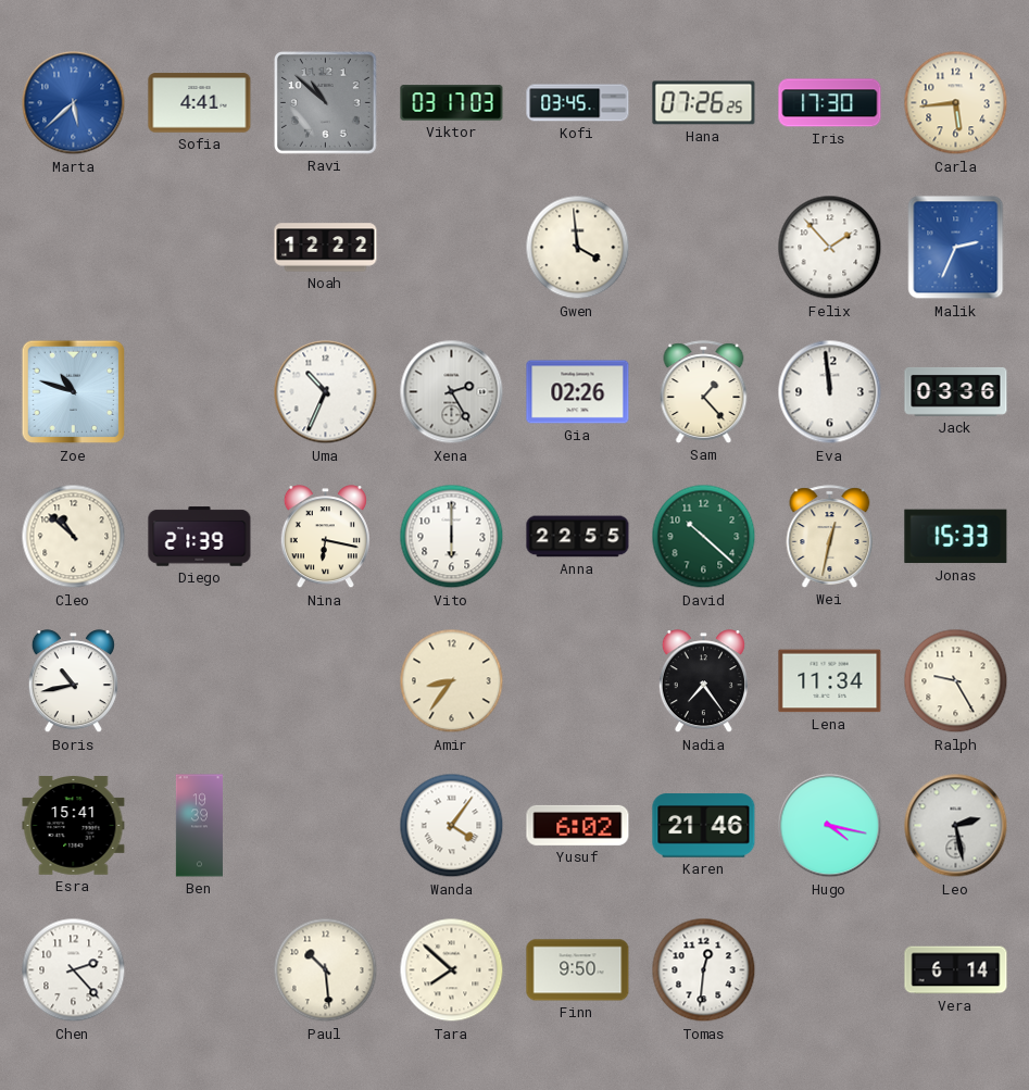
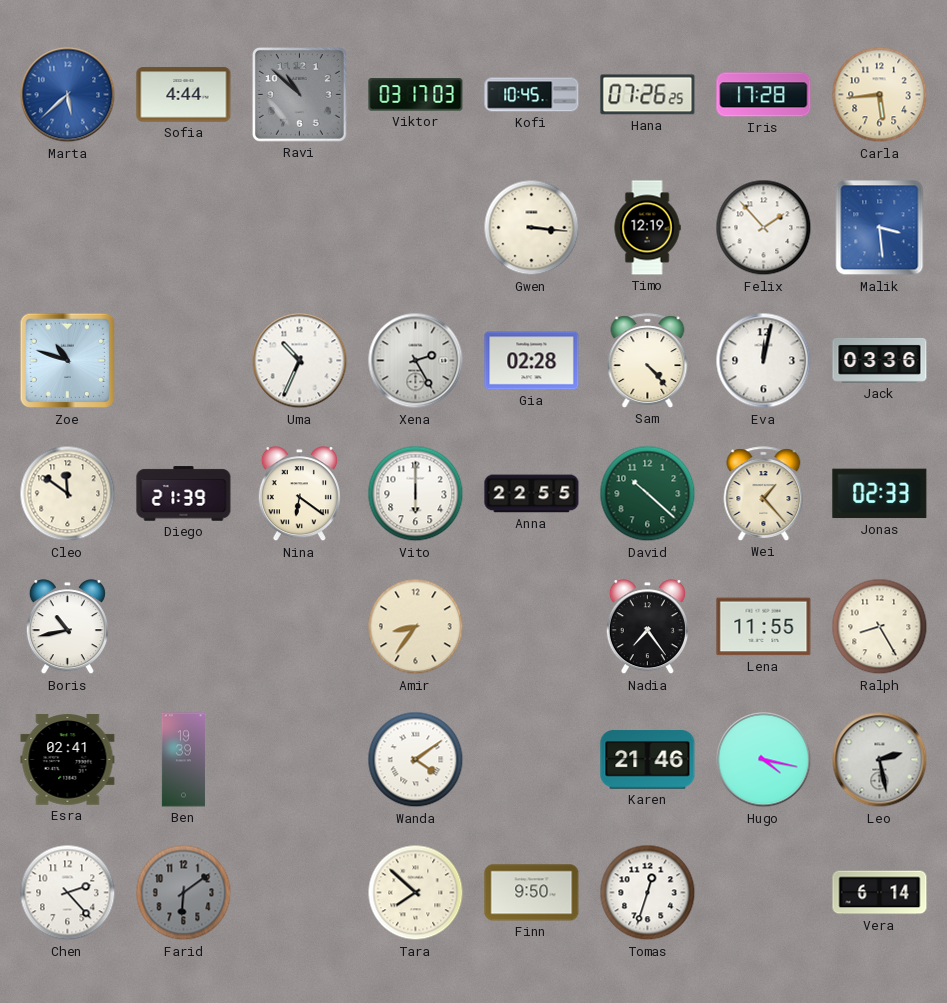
Sofia: 4:41 -> 4:44
Kofi: 03:45 -> 10:45
Iris: 17:30 -> 17:28
Noah: 12:22 -> none
Gwen: 3:59 -> 3:16
Timo: none -> 12:19
Malik: 2:34 -> 3:29
Gia: 02:26 -> 02:28
Sam: 1:23 -> 4:23
Eva: 11:59 -> 12:02
Cleo: 10:52 -> 11:51
Nina: 6:17 -> 6:21
Wei: 12:32 -> 1:23
Jonas: 15:33 -> 02:33
Lena: 11:34 -> 11:55
Ralph: 9:25 -> 8:25
Esra: 15:41 -> 02:41
Wanda: 4:06 -> 4:09
Yusuf: 6:02 -> none
Farid: none -> 6:09
Paul: 10:29 -> none
Tomas: 12:31 -> 12:33
